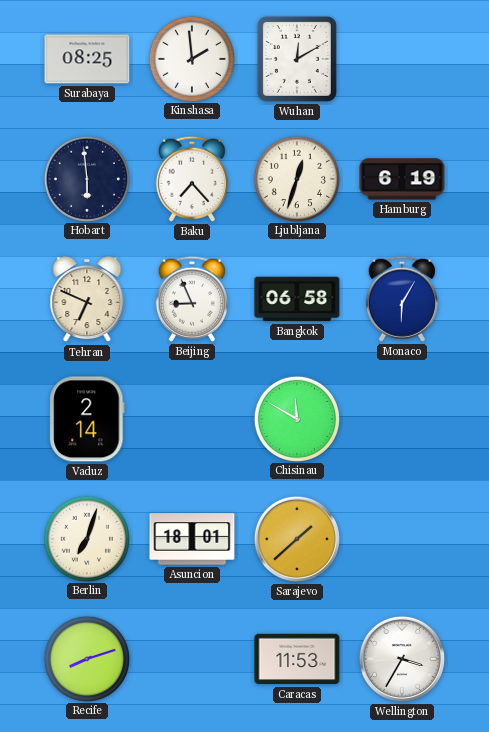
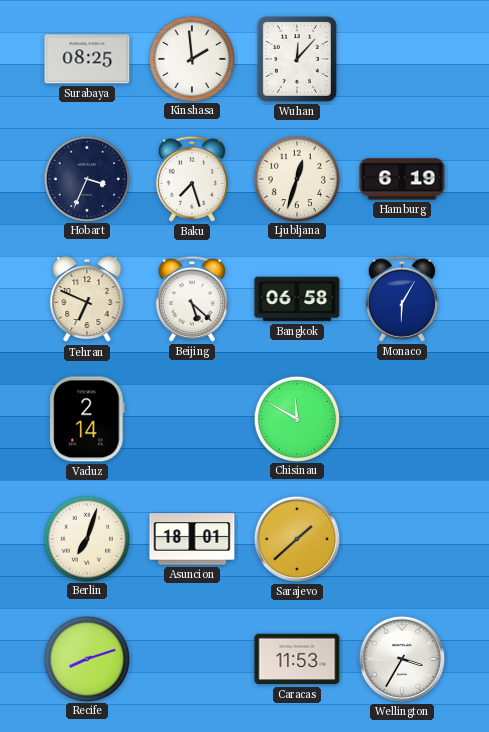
Wuhan: 12:10 -> 12:07
Hobart: 5:59 -> 3:34
Baku: 7:23 -> 7:27
Beijing: 8:56 -> 5:22
